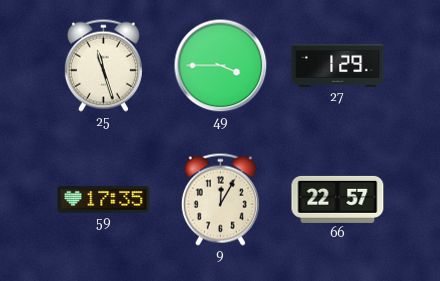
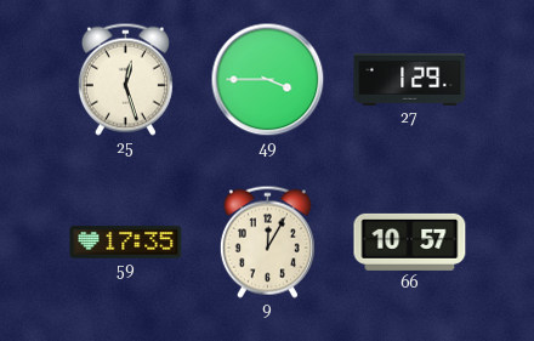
25: 11:27 -> 12:27
66: 22:57 -> 10:57
